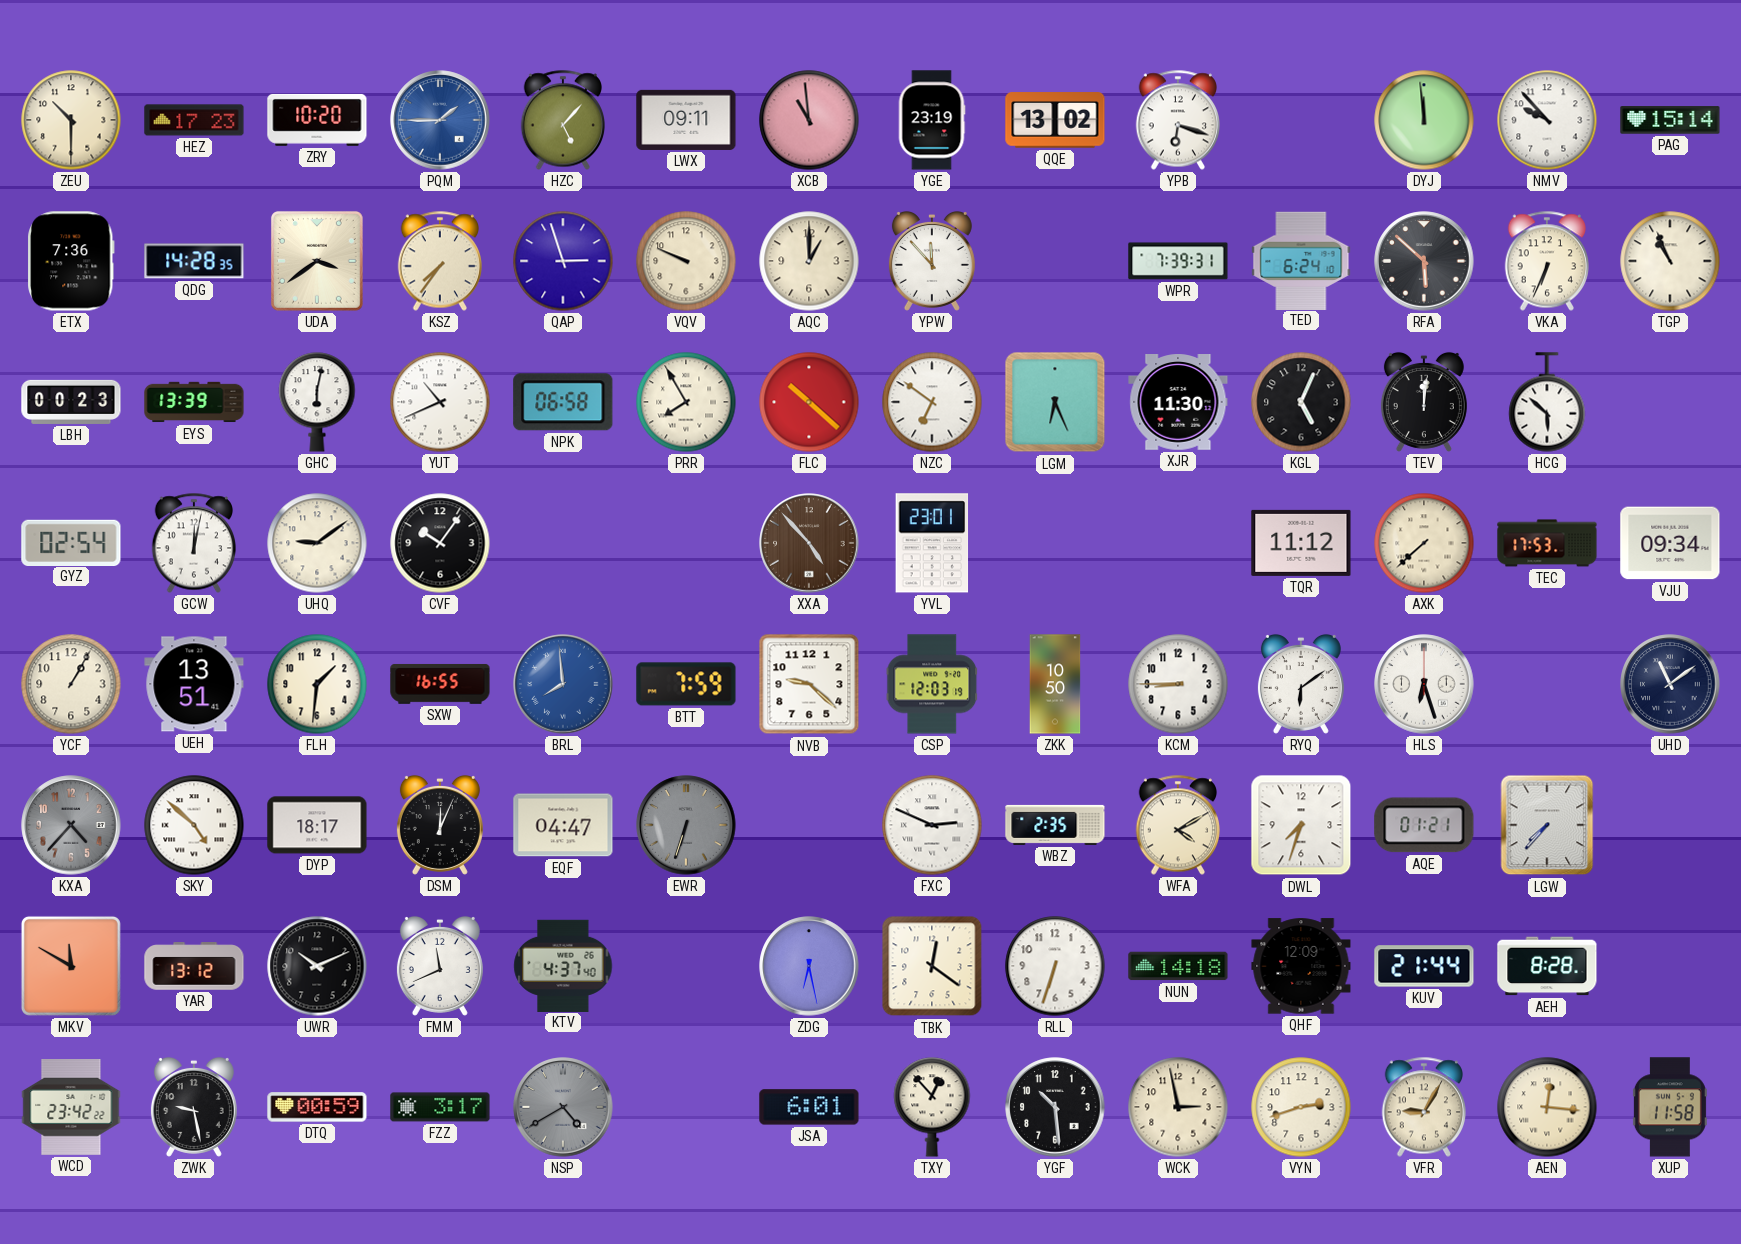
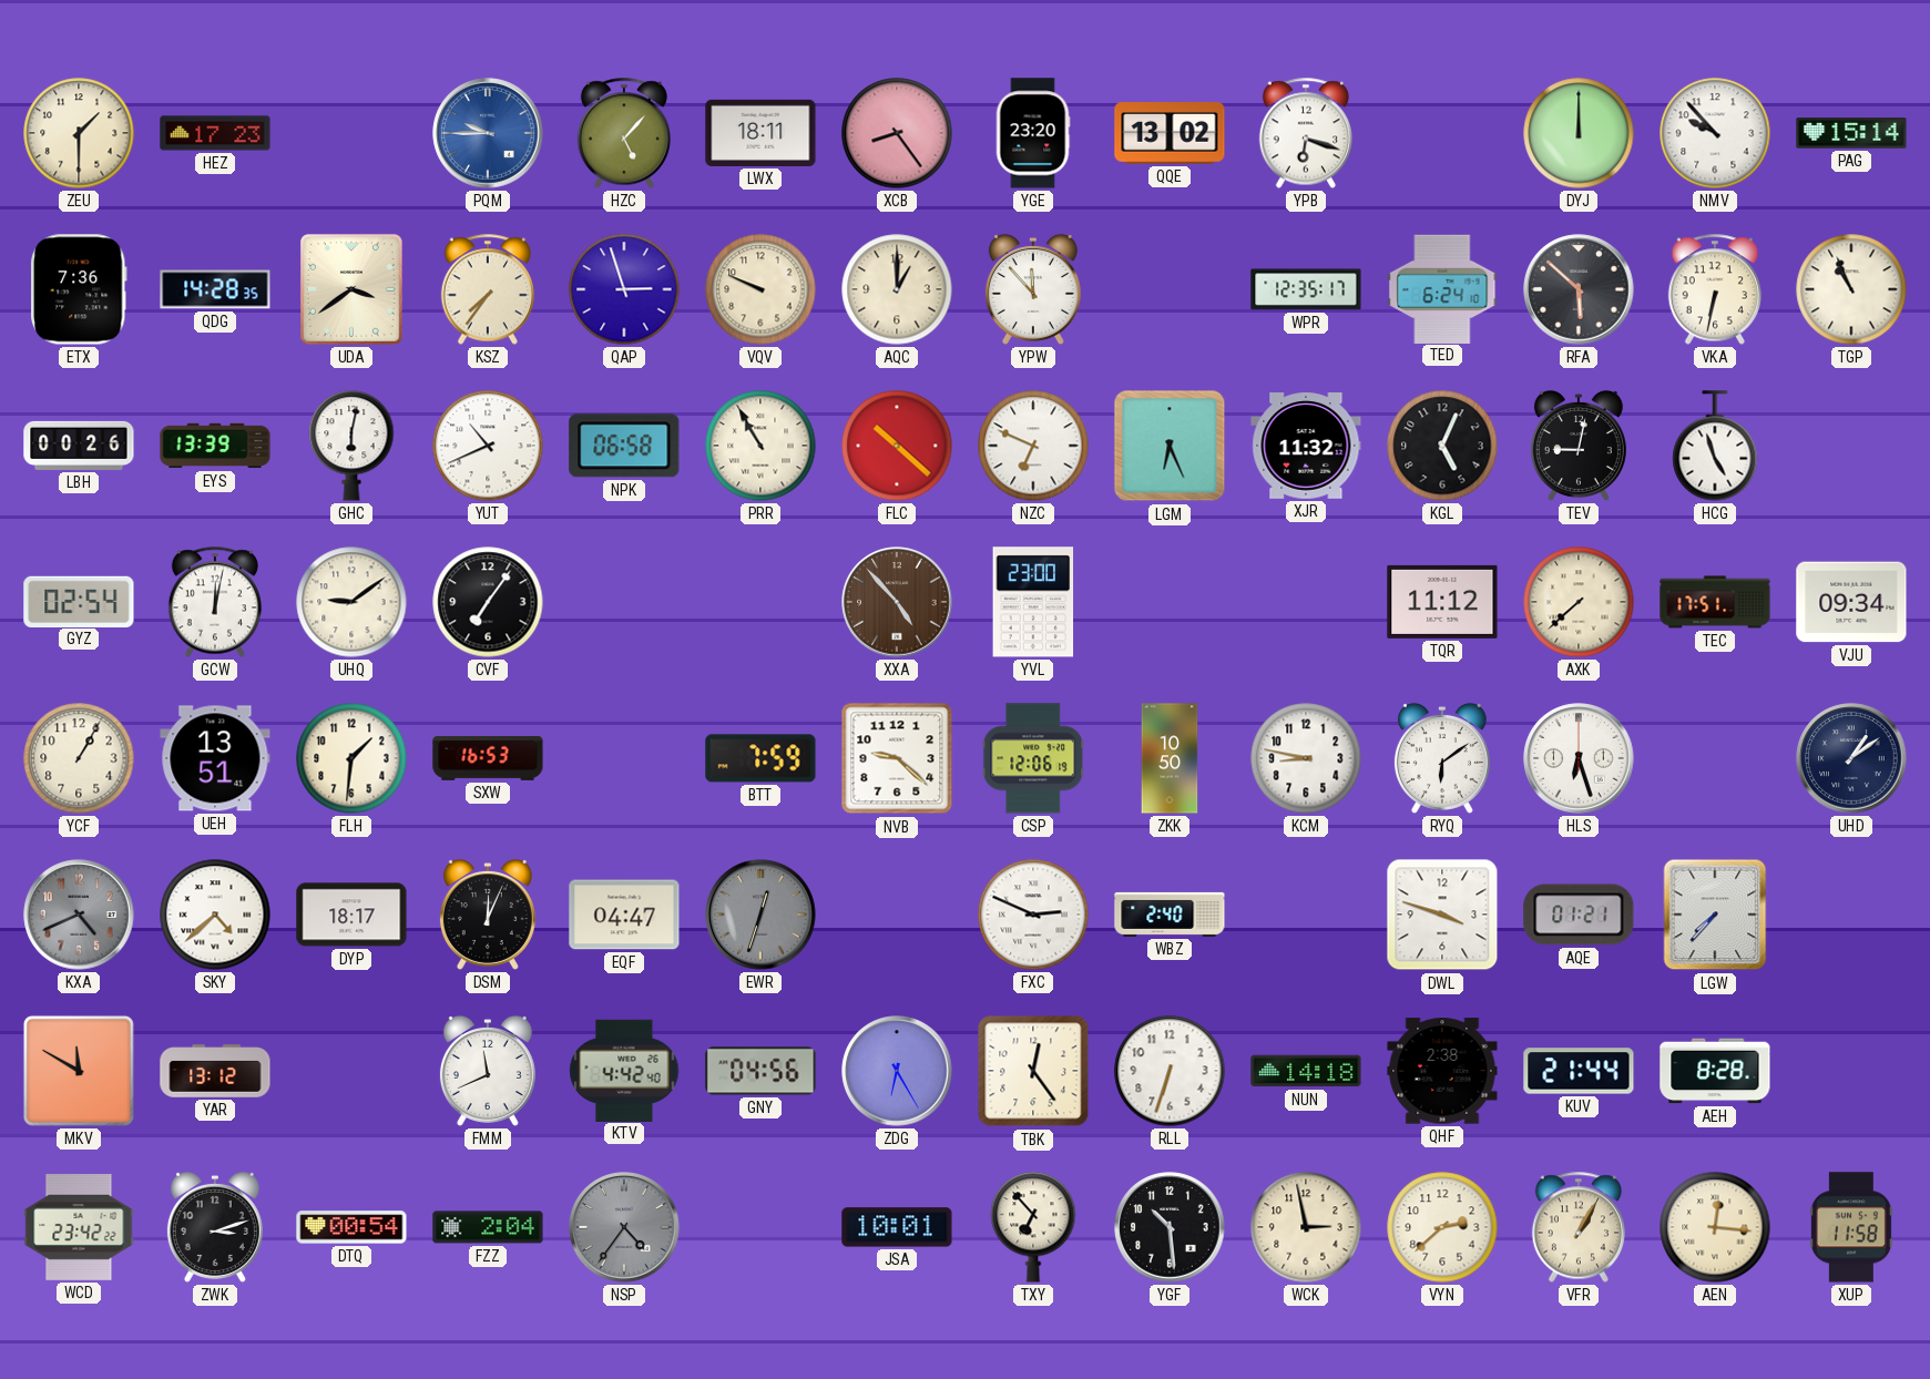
ZEU: 10:30 -> 1:30
ZRY: 10:20 -> none
PQM: 1:45 -> 9:45
LWX: 09:11 -> 18:11
XCB: 10:59 -> 8:24
YGE: 23:19 -> 23:20
DYJ: 11:59 -> 12:00
WPR: 7:39 -> 12:35
VKA: 6:34 -> 6:32
LBH: 00:23 -> 00:26
PRR: 7:55 -> 10:55
NZC: 6:51 -> 6:49
XJR: 11:30 -> 11:32
TEV: 12:01 -> 9:02
HCG: 5:52 -> 4:57
CVF: 10:06 -> 7:06
YVL: 23:01 -> 23:00
TEC: 17:53 -> 17:51
SXW: 16:55 -> 16:53
BRL: 7:59 -> none
CSP: 12:03 -> 12:06
KCM: 8:45 -> 8:47
UHD: 11:09 -> 1:09
KXA: 4:37 -> 4:41
SKY: 4:52 -> 4:38
EWR: 6:33 -> 12:33
WBZ: 2:35 -> 2:40
WFA: 4:10 -> none
DWL: 7:33 -> 3:48
UWR: 10:11 -> none
KTV: 4:37 -> 4:42
GNY: none -> 04:56
ZDG: 6:28 -> 6:25
TBK: 12:21 -> 12:24
QHF: 12:09 -> 2:38
ZWK: 9:28 -> 3:12
DTQ: 00:59 -> 00:54
FZZ: 3:17 -> 2:04
NSP: 4:40 -> 4:36
JSA: 6:01 -> 10:01
TXY: 12:53 -> 6:53
VYN: 2:42 -> 2:38
VFR: 9:05 -> 1:05
